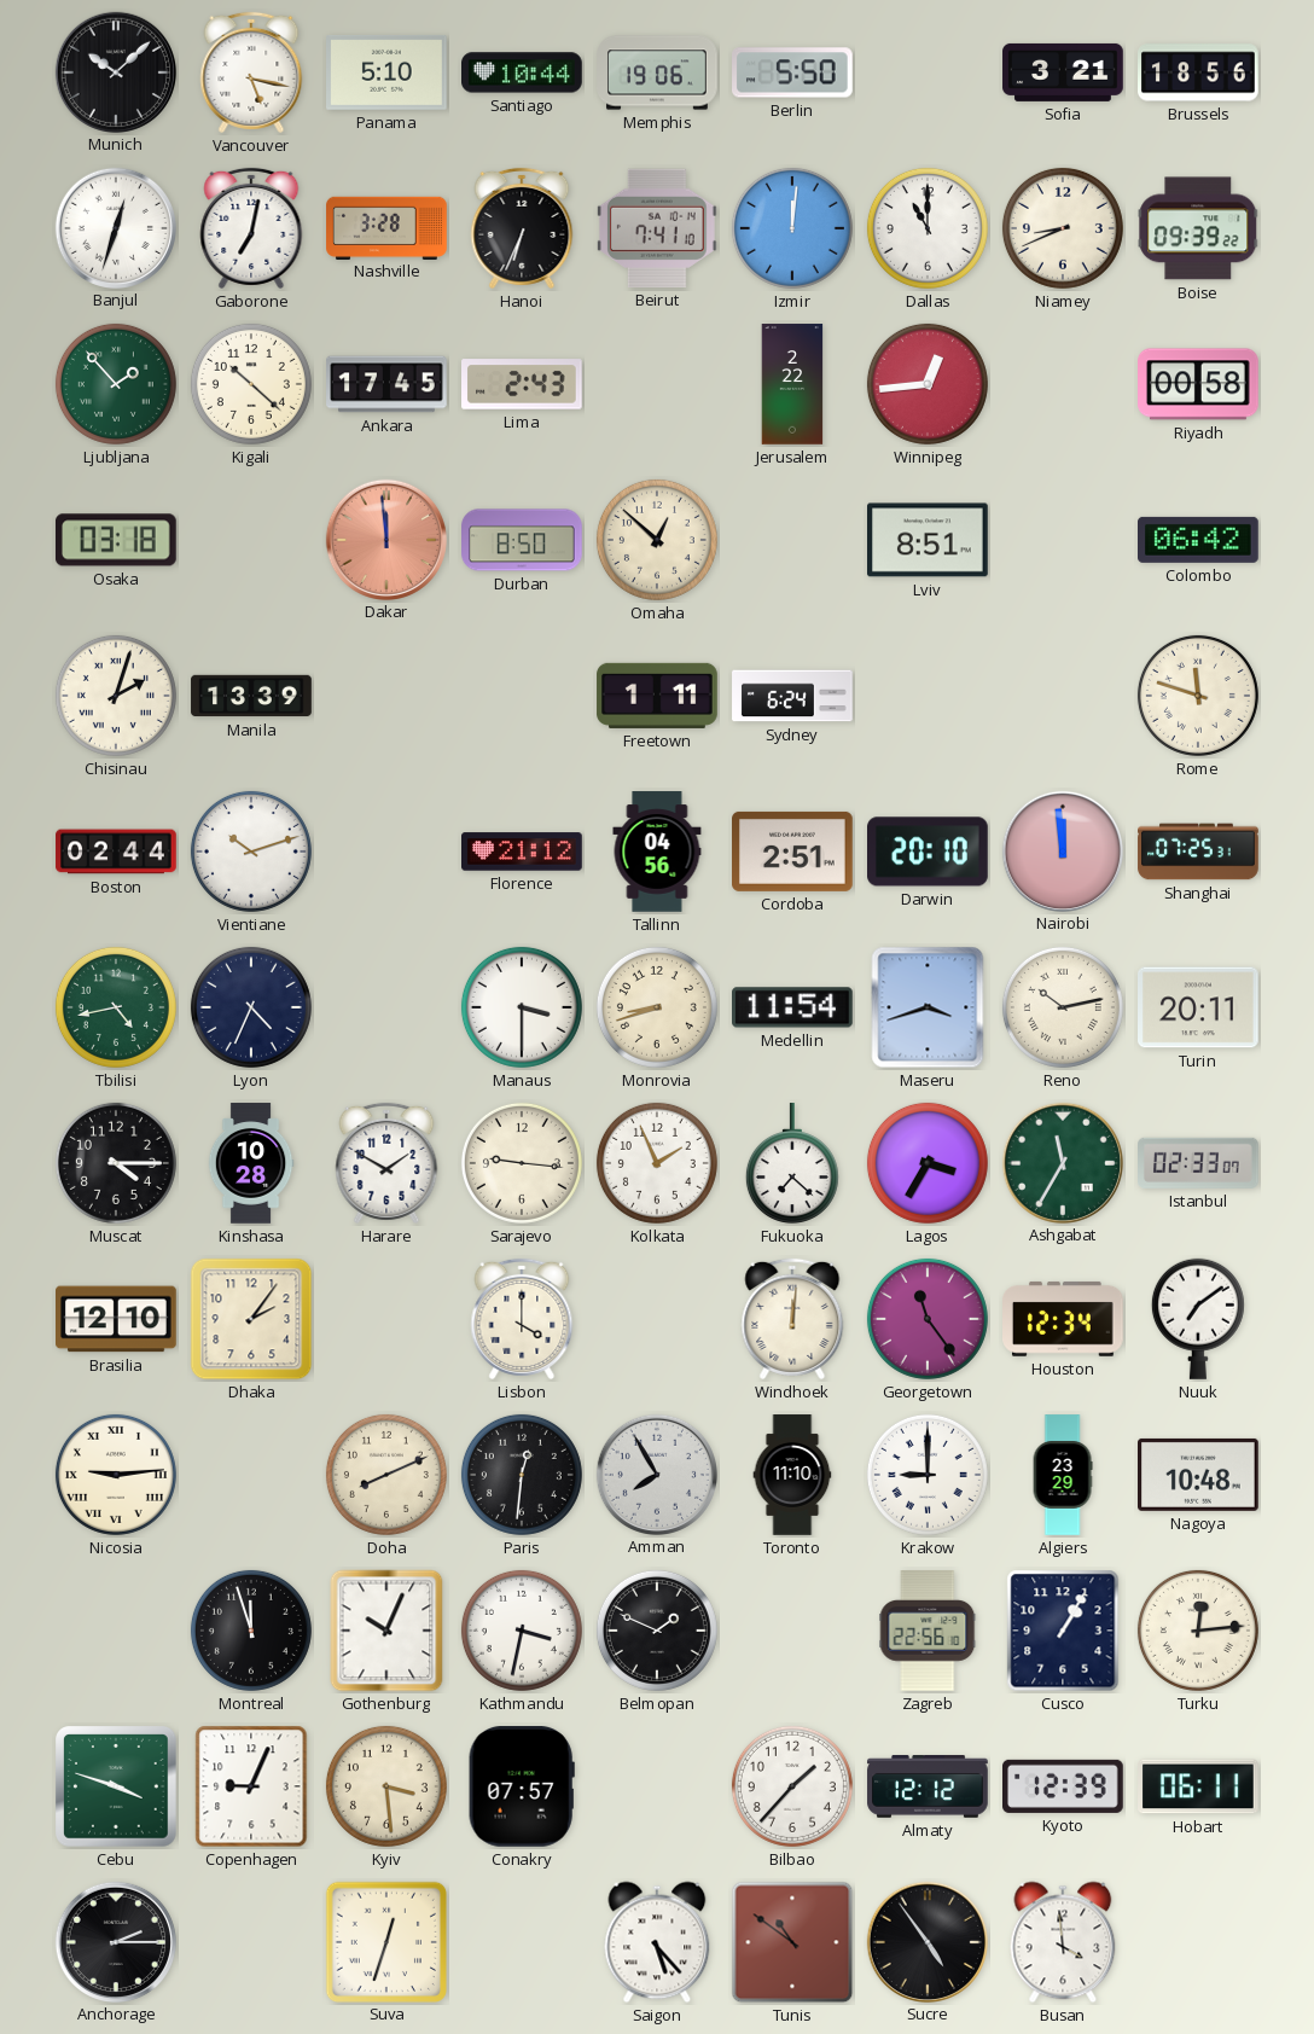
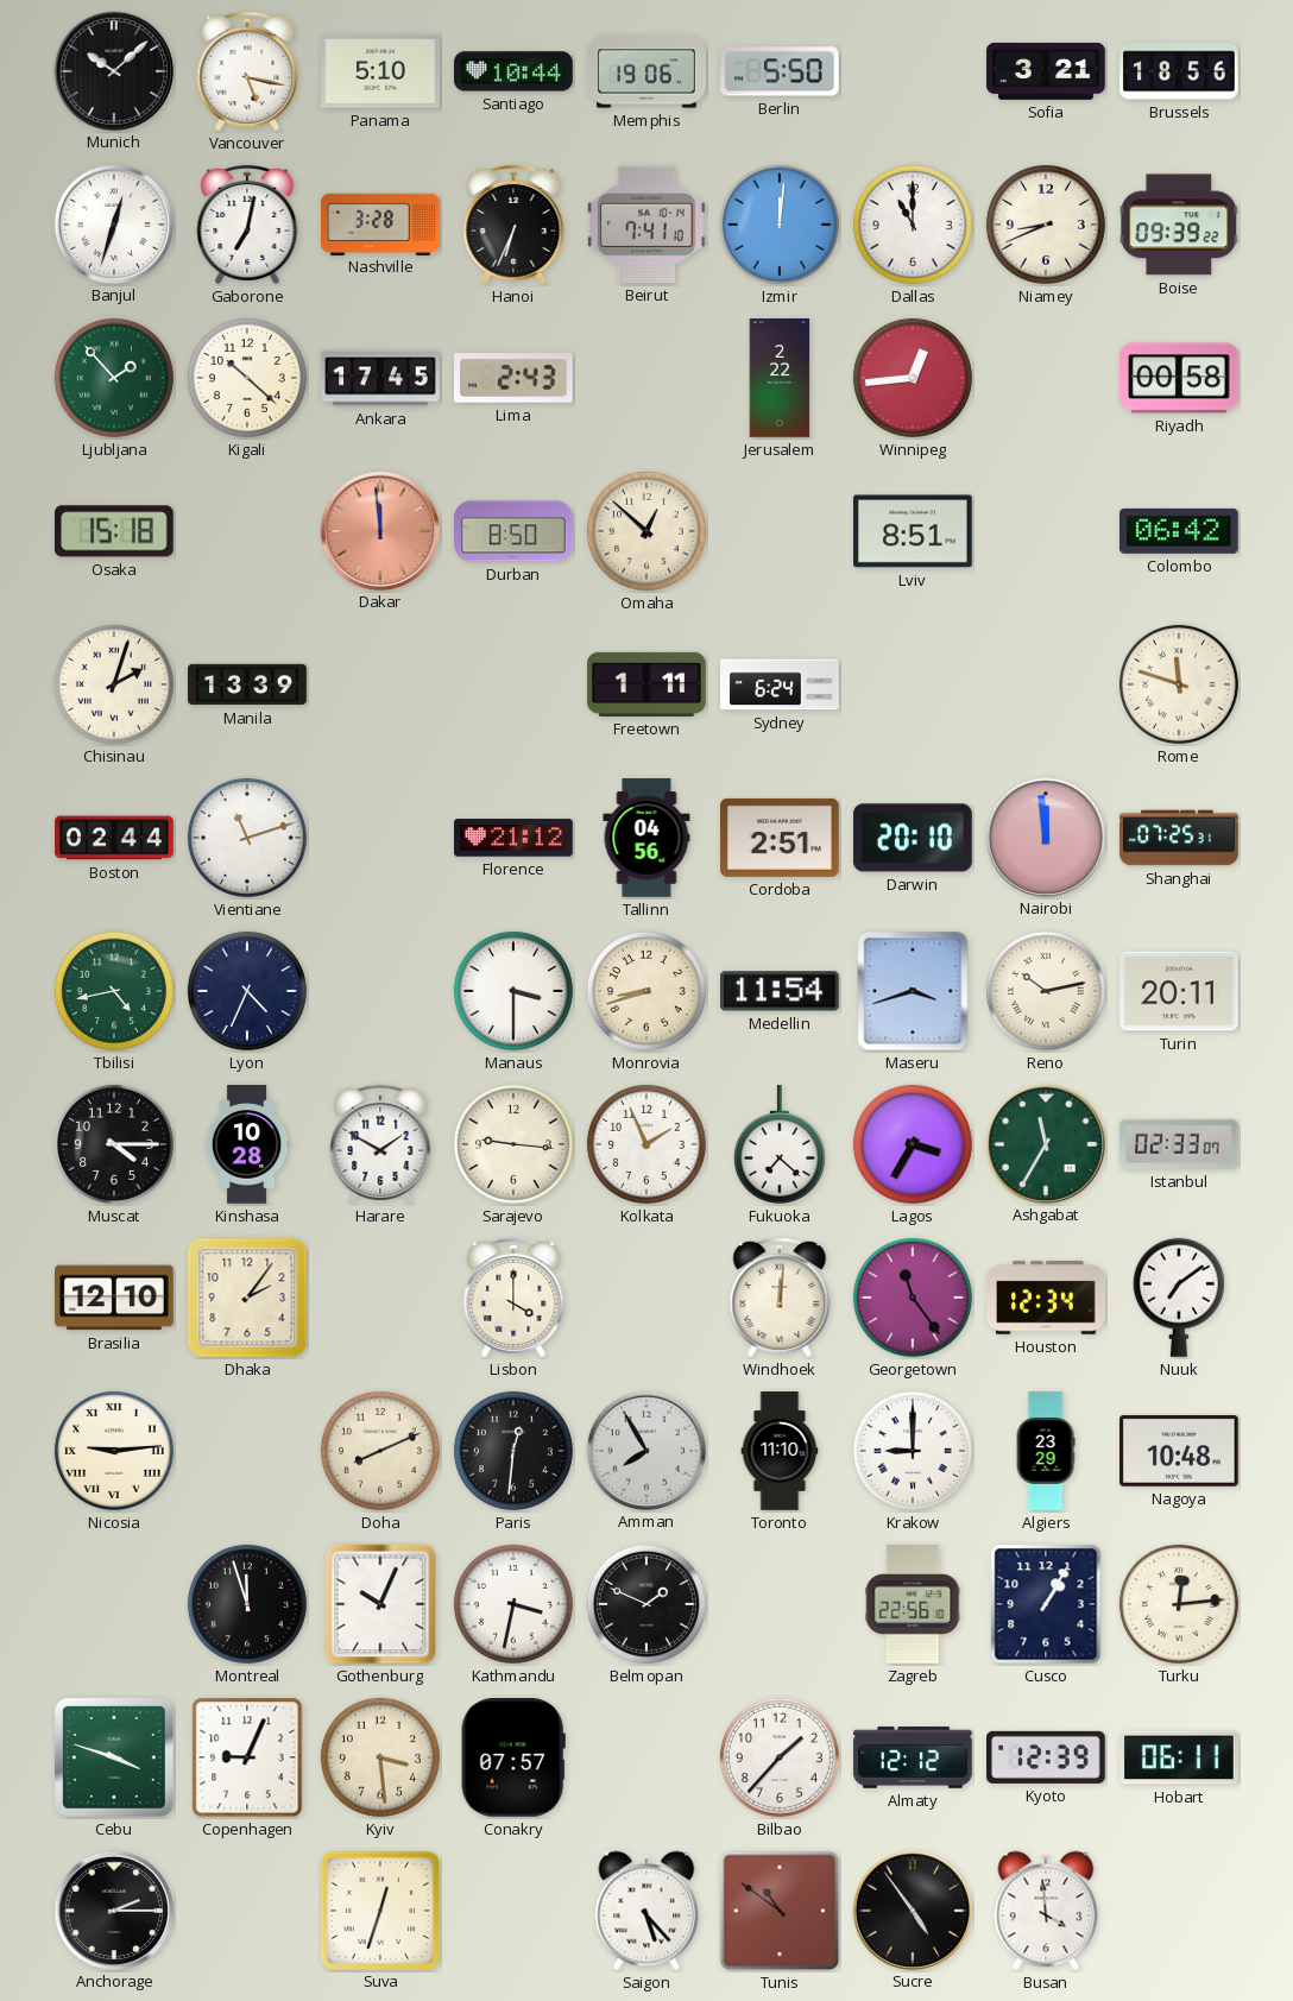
Osaka: 03:18 -> 15:18
Vientiane: 10:12 -> 11:12
